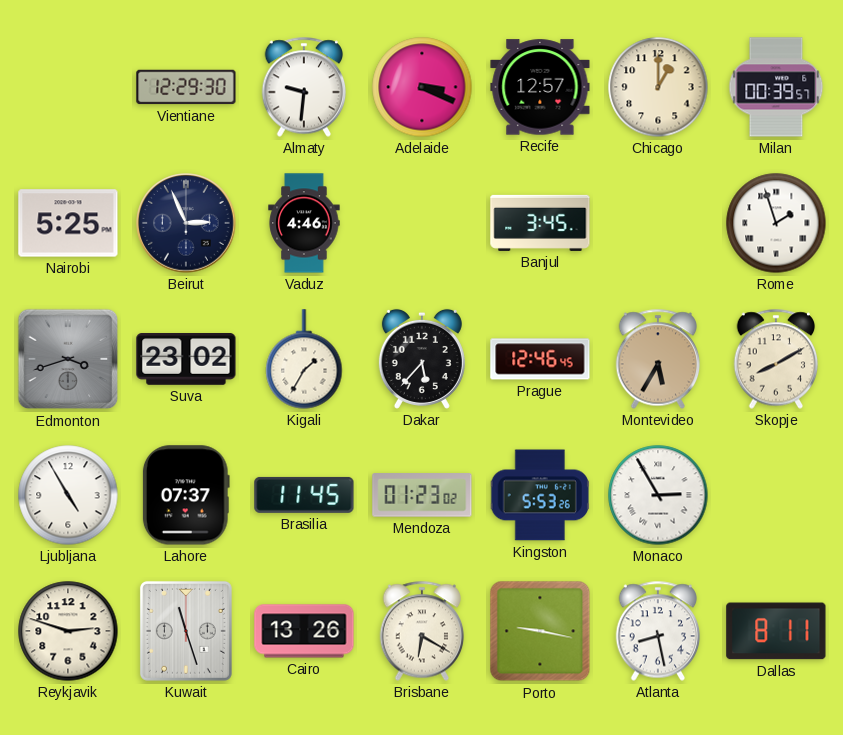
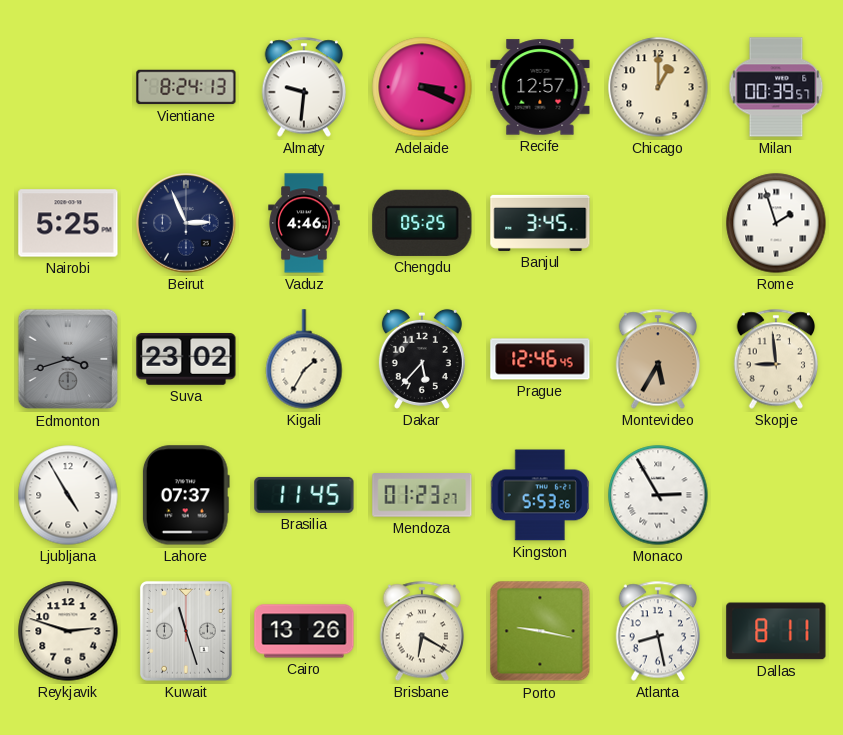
Vientiane: 12:29 -> 8:24
Chengdu: none -> 05:25
Skopje: 8:10 -> 8:59
Mendoza: 01:23:02 -> 01:23:27
